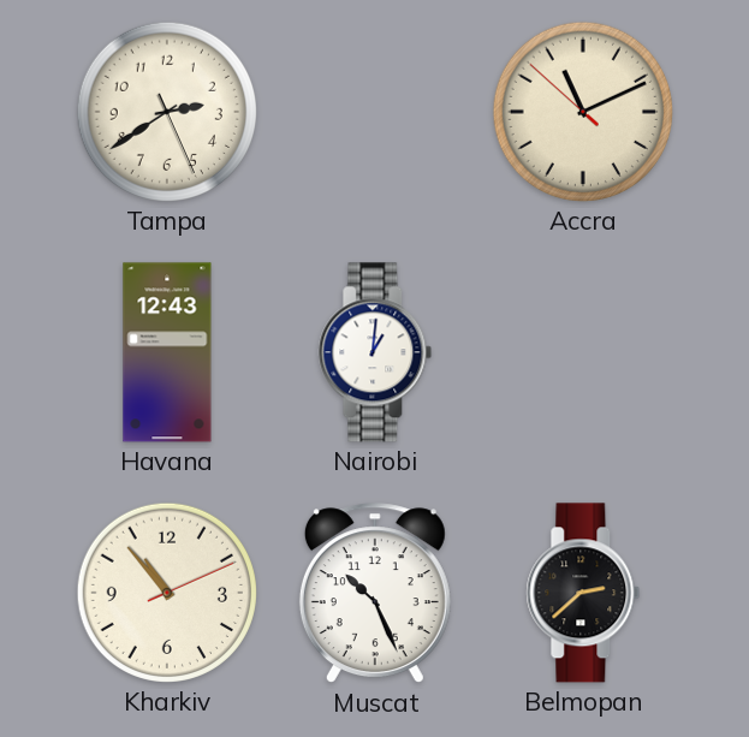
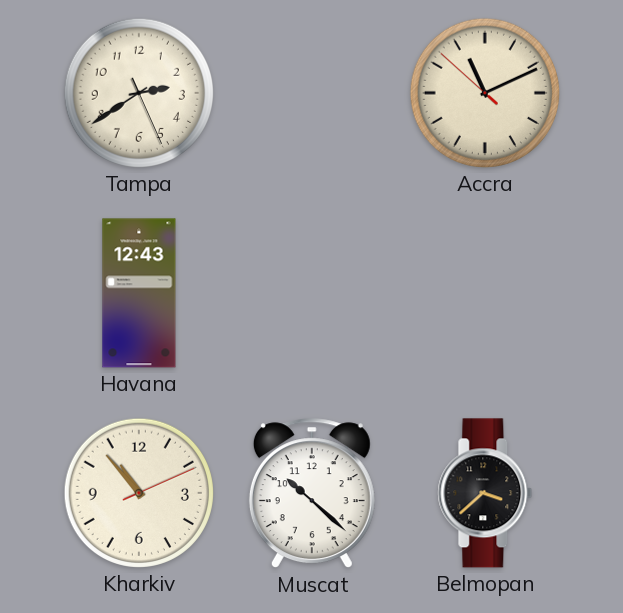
Nairobi: 1:01 -> none
Muscat: 10:26 -> 10:22
Belmopan: 2:38 -> 3:38
